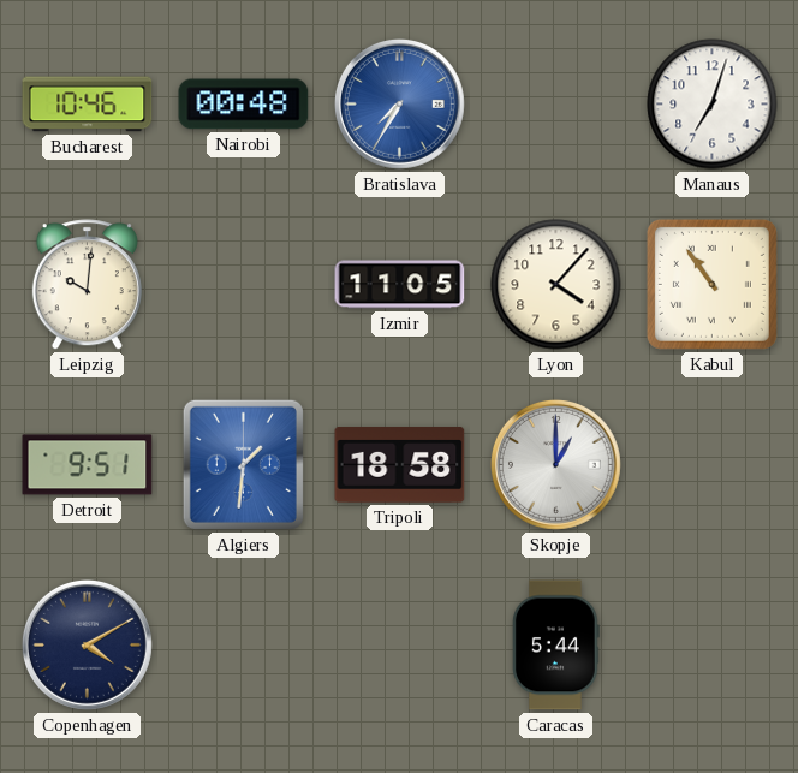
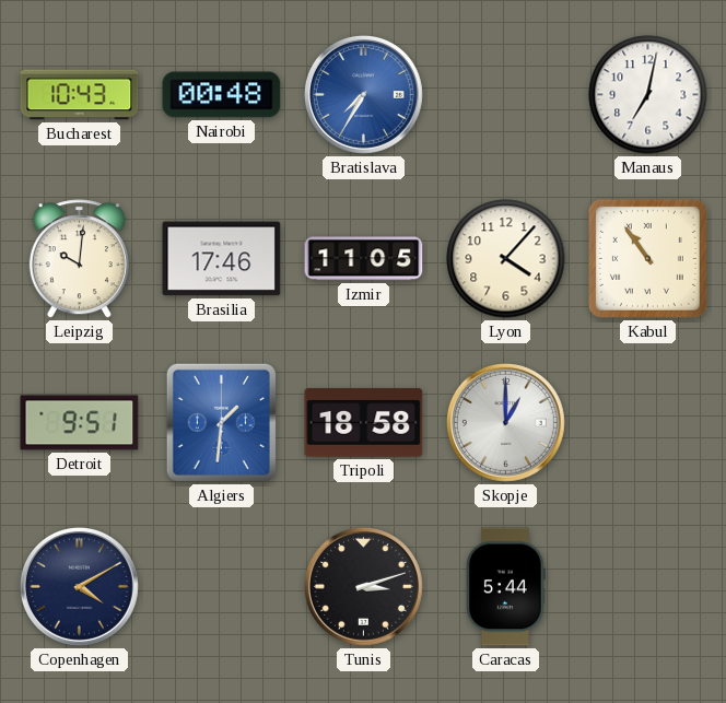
Bucharest: 10:46 -> 10:43
Manaus: 7:03 -> 7:02
Brasilia: none -> 17:46
Tunis: none -> 3:12
